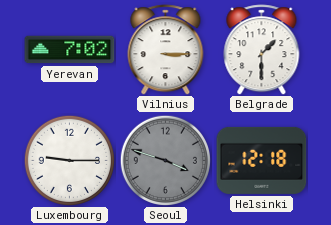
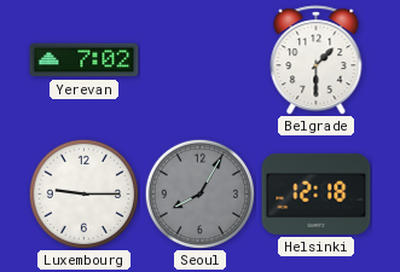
Vilnius: 3:15 -> none
Seoul: 3:48 -> 8:05
